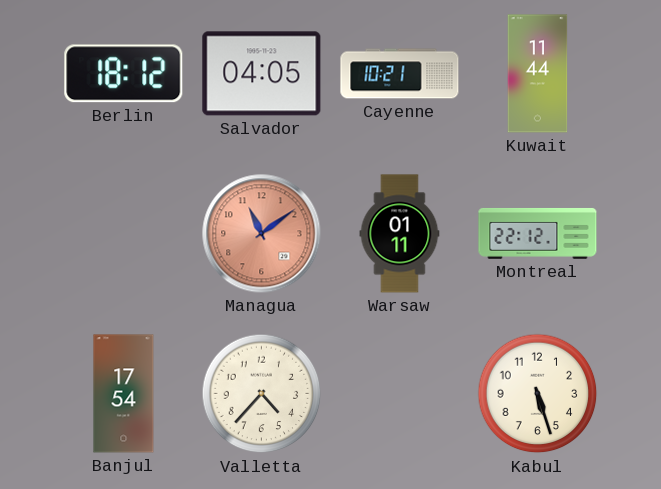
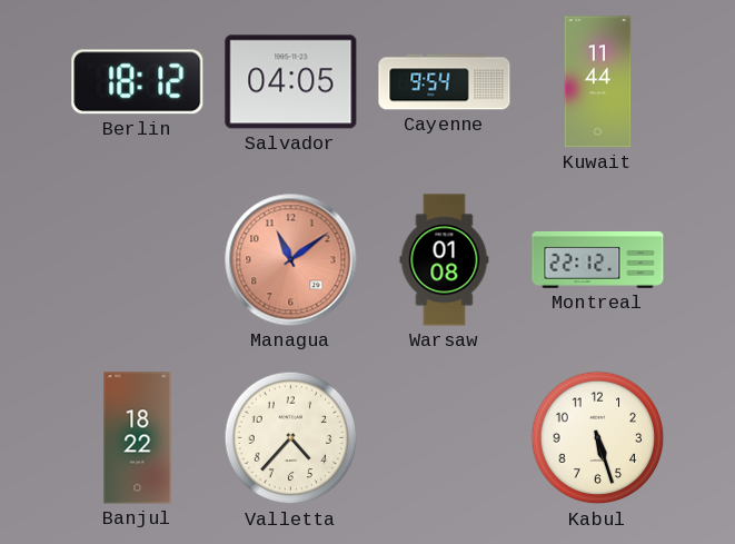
Cayenne: 10:21 -> 9:54
Warsaw: 01:11 -> 01:08
Banjul: 17:54 -> 18:22
